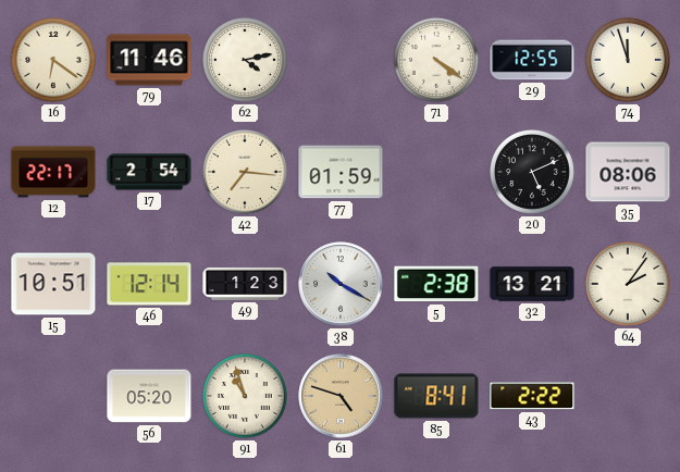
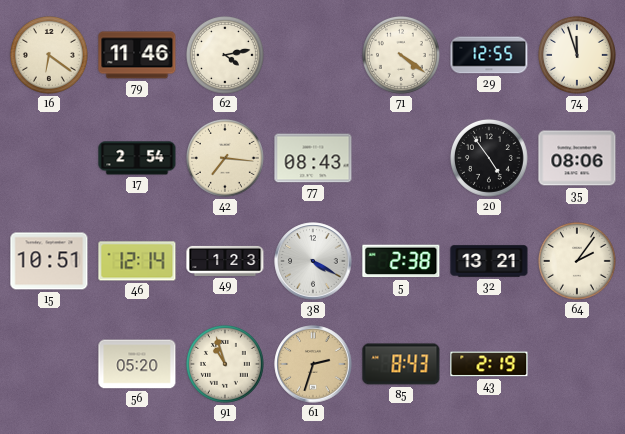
12: 22:17 -> none
77: 01:59 -> 08:43
20: 5:11 -> 4:54
38: 10:20 -> 4:20
61: 4:48 -> 2:33
85: 8:41 -> 8:43
43: 2:22 -> 2:19
